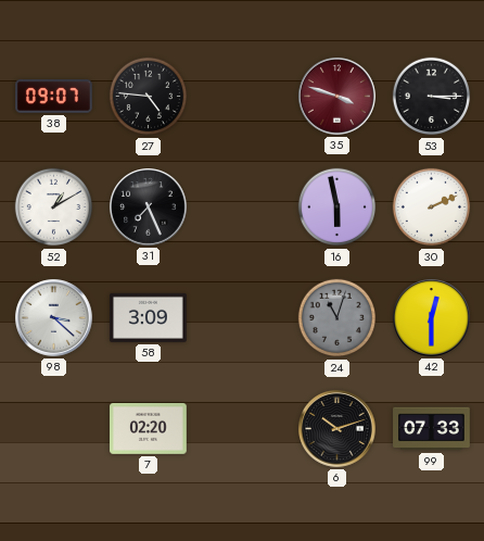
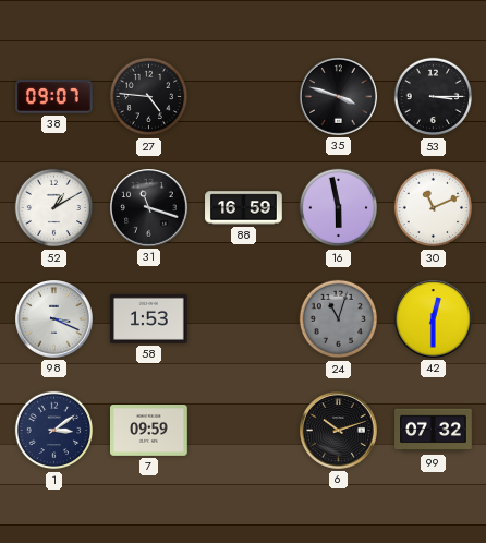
35 dial: burgundy -> black
31: 7:26 -> 11:18
88: none -> 16:59
30: 2:11 -> 11:11
98: 3:22 -> 3:19
58: 3:09 -> 1:53
1: none -> 3:09
7: 02:20 -> 09:59
99: 07:33 -> 07:32
